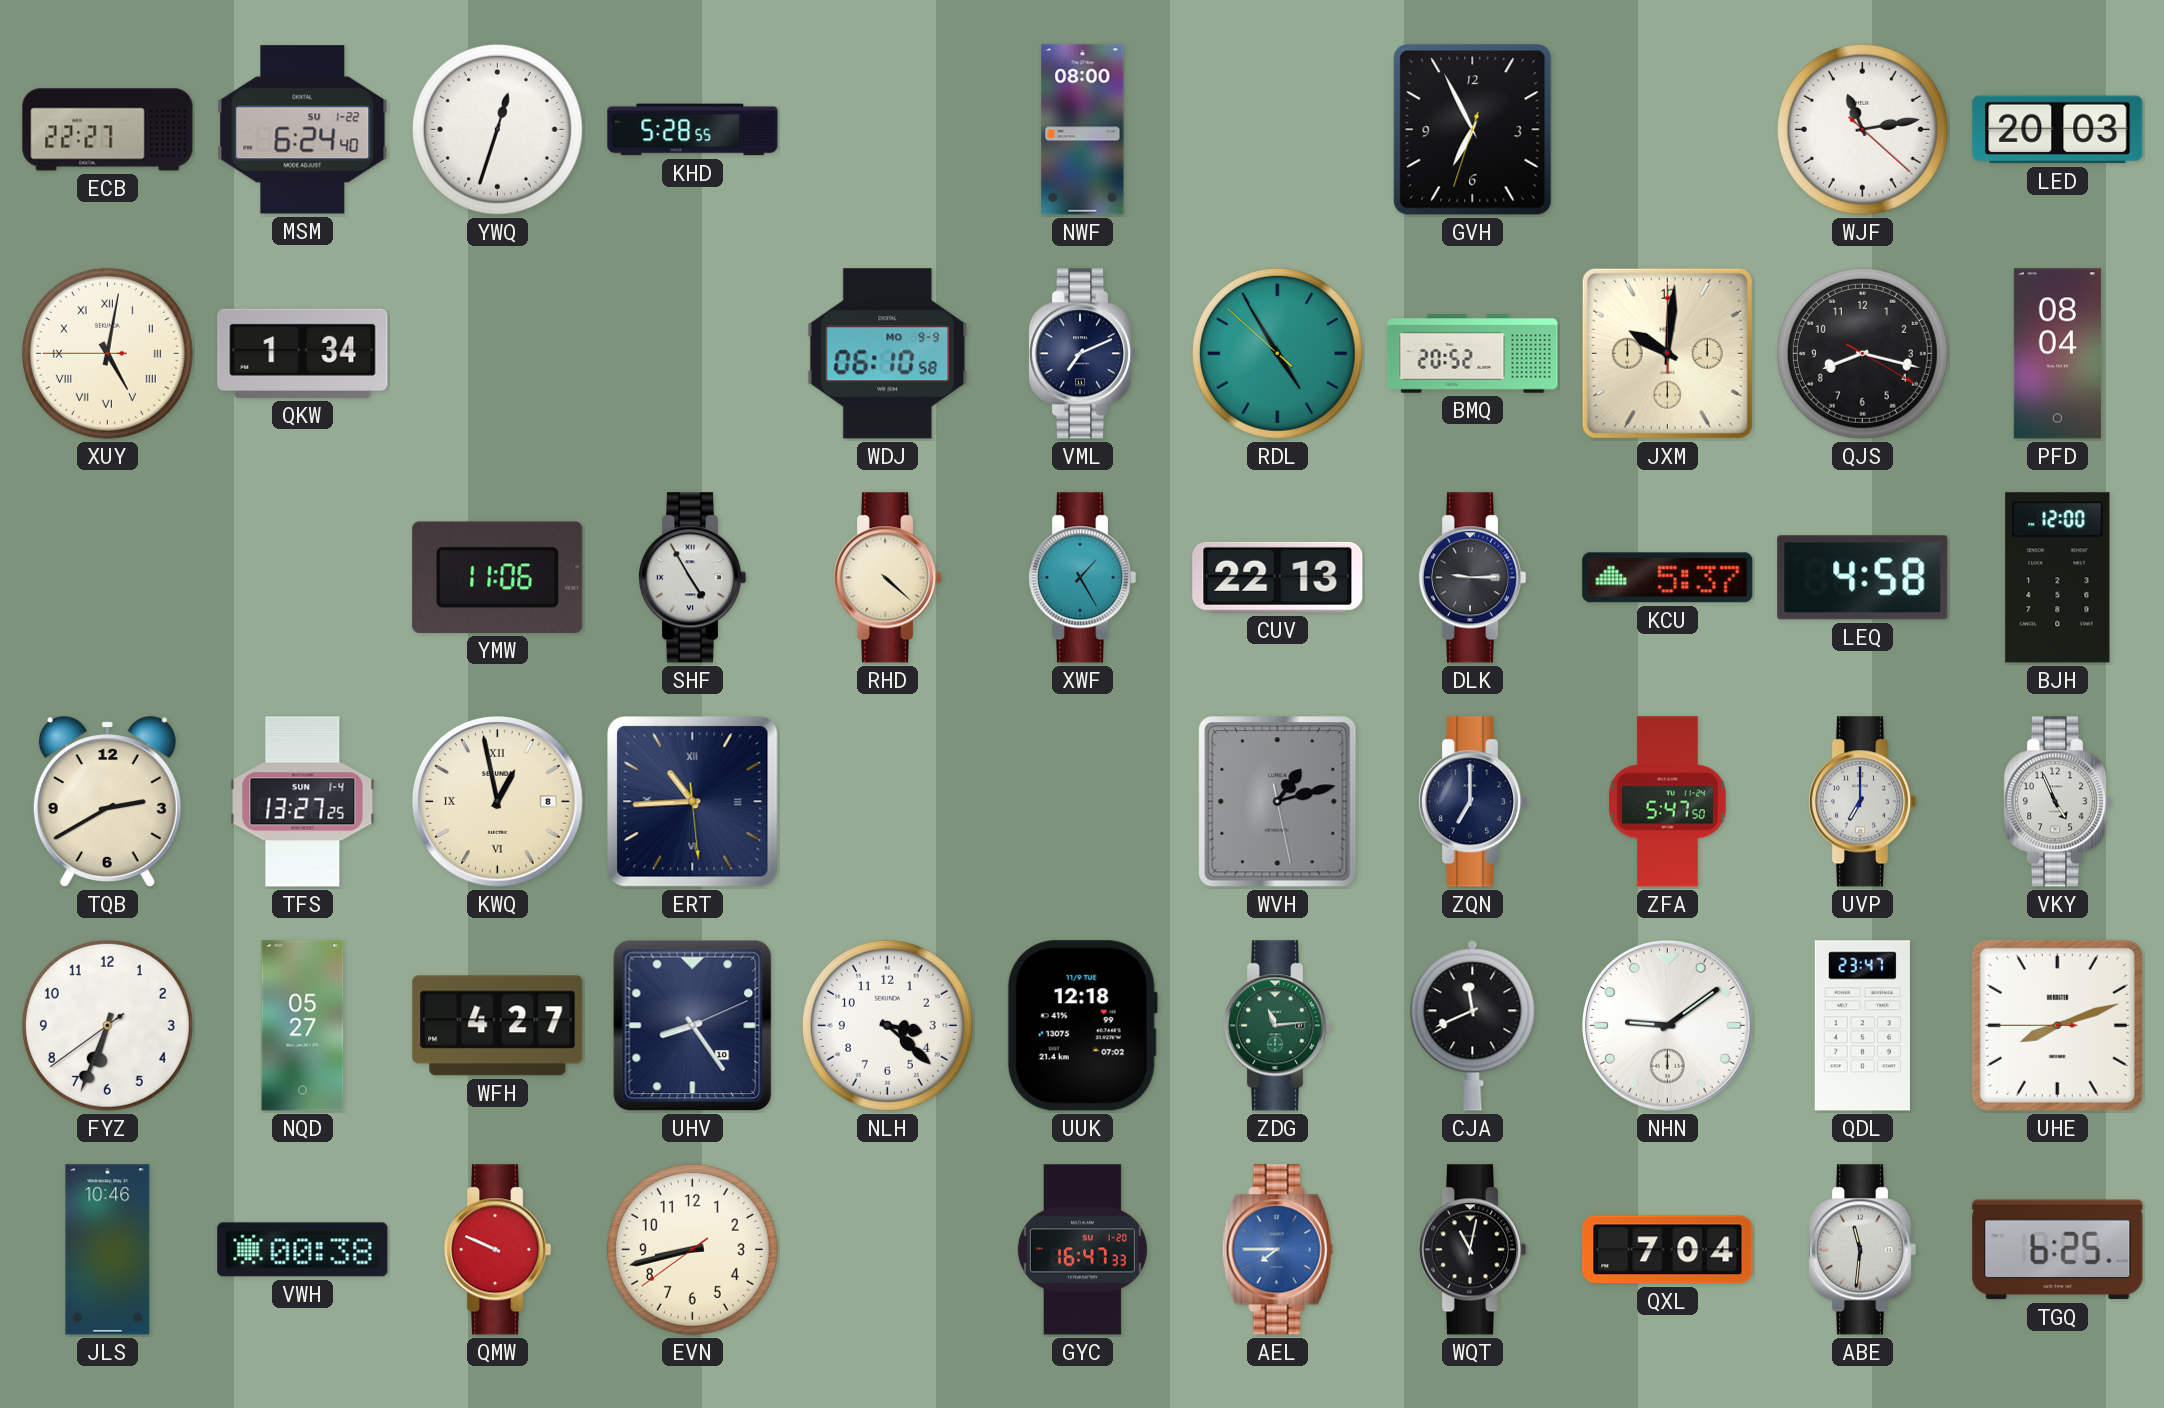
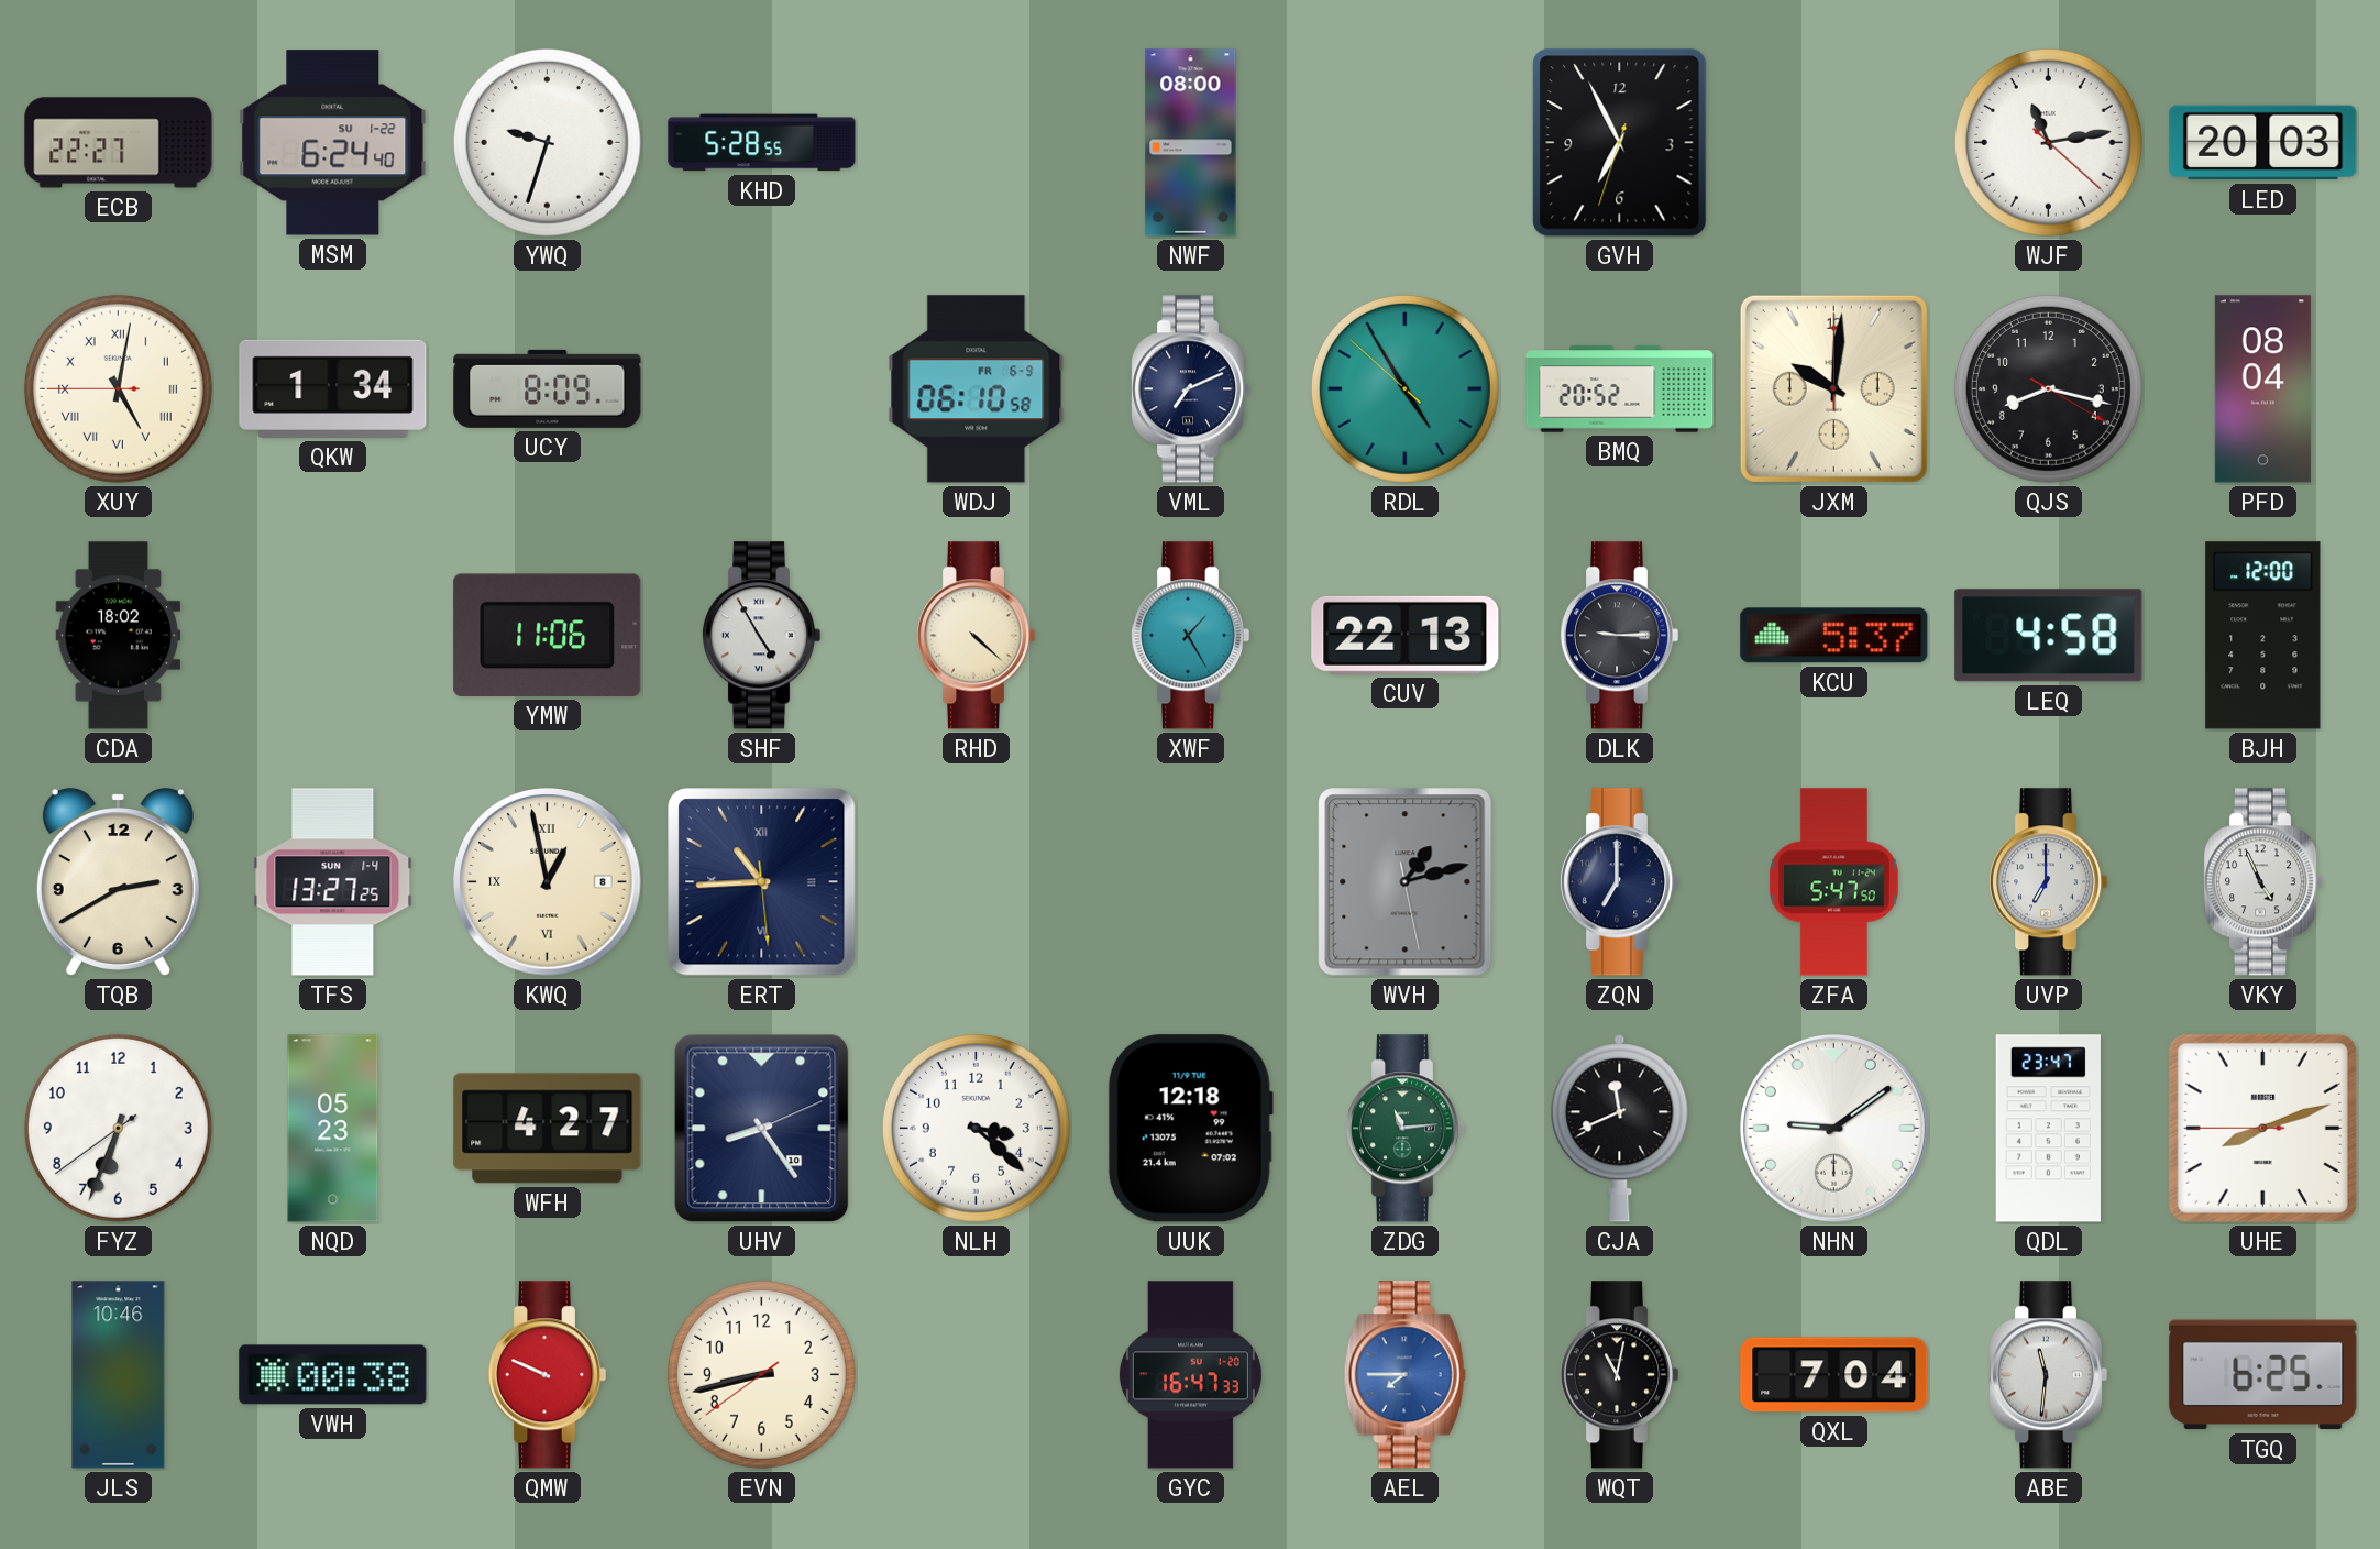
YWQ: 12:33 -> 9:33
UCY: none -> 8:09
WDJ date: MO 9-9 -> FR 6-9
CDA: none -> 18:02
NQD: 05:27 -> 05:23
